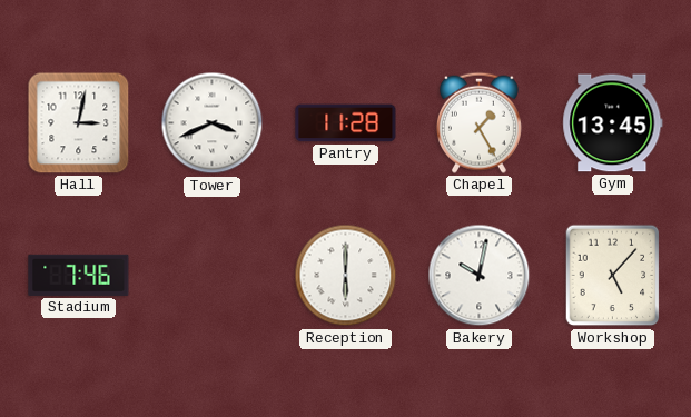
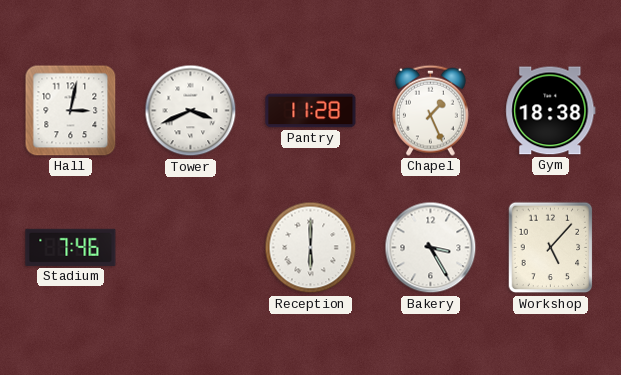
Chapel: 1:25 -> 1:26
Gym: 13:45 -> 18:38
Bakery: 10:02 -> 3:25
